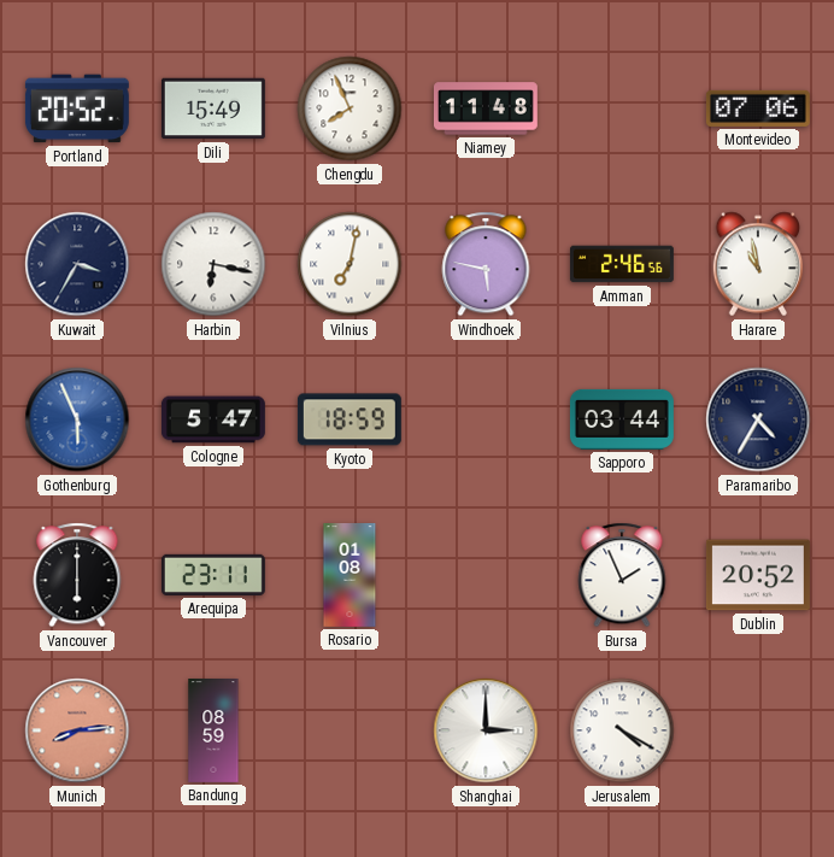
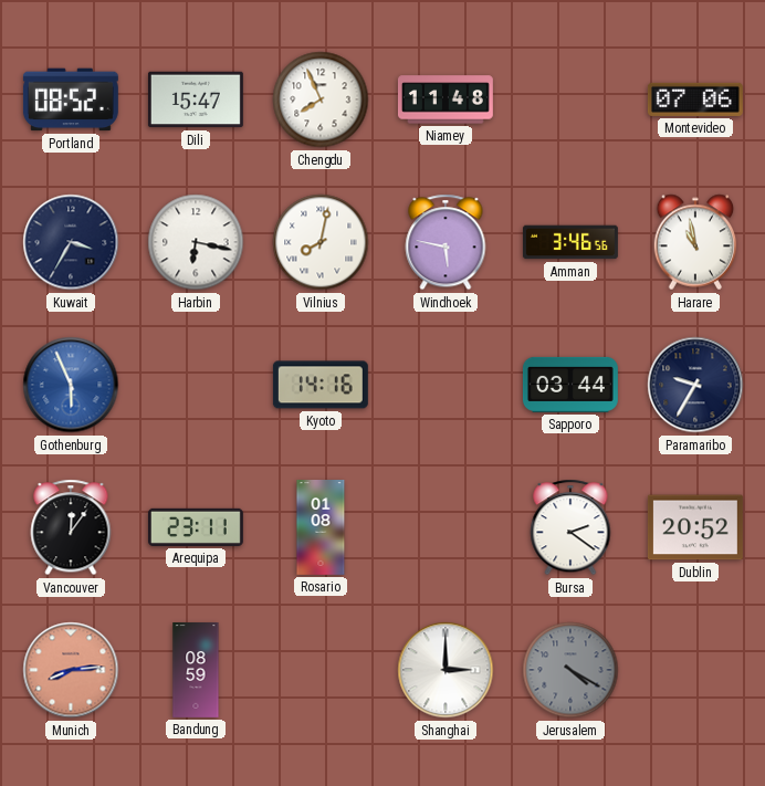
Portland: 20:52 -> 08:52
Dili: 15:49 -> 15:47
Vilnius: 7:02 -> 8:02
Amman: 2:46 -> 3:46
Cologne: 5:47 -> none
Kyoto: 18:59 -> 14:16
Paramaribo: 4:35 -> 9:35
Vancouver: 6:00 -> 12:06
Bursa: 1:56 -> 2:21
Jerusalem dial: white -> grey
